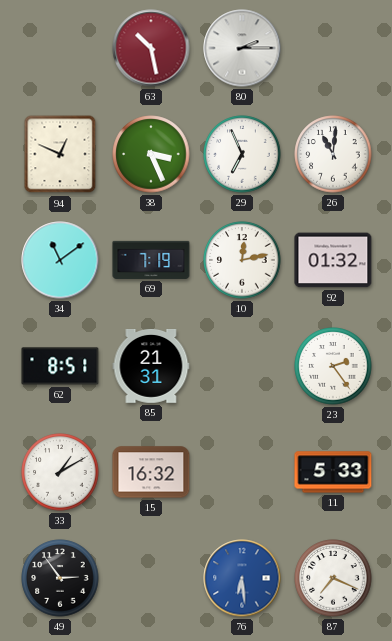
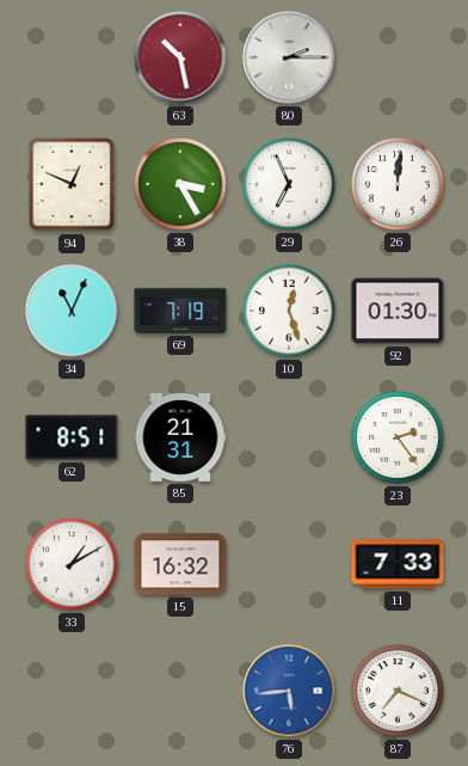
38: 3:26 -> 3:25
26: 11:01 -> 12:01
34: 11:09 -> 11:04
10: 12:13 -> 12:27
92: 01:32 -> 01:30
11: 5:33 -> 7:33
49: 2:54 -> none
76: 6:29 -> 5:44
